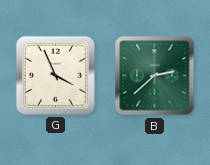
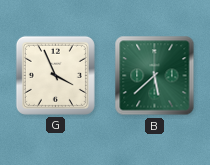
B: 2:38 -> 5:38
